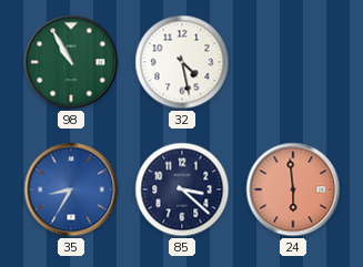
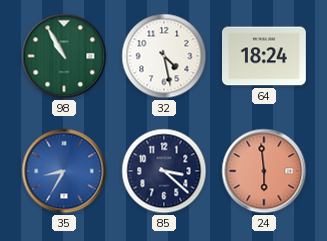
64: none -> 18:24
